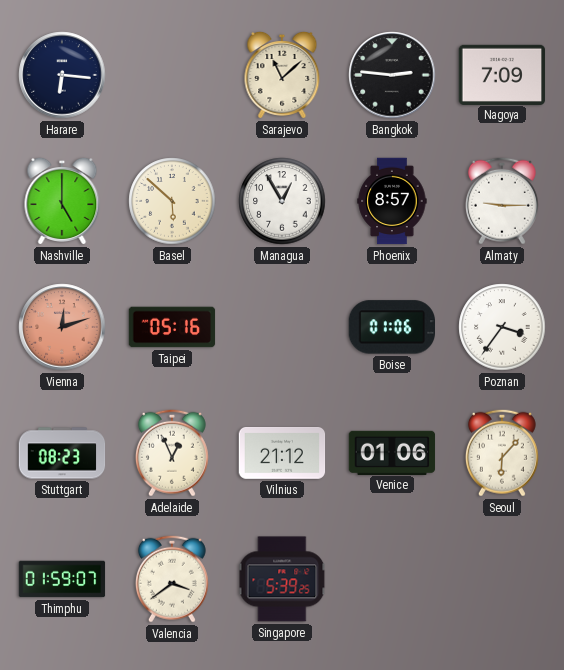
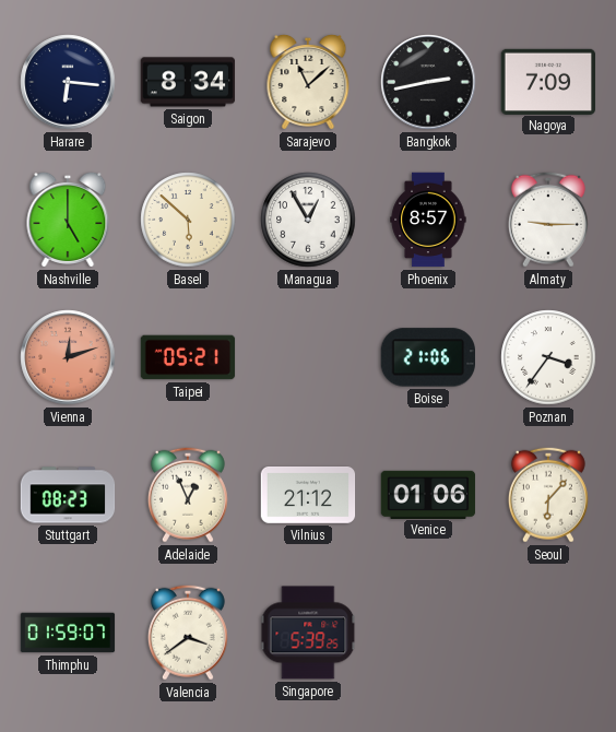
Saigon: none -> 8:34
Bangkok: 2:46 -> 2:43
Taipei: 05:16 -> 05:21
Boise: 01:06 -> 21:06
